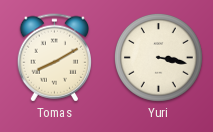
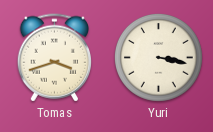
Tomas: 8:10 -> 3:42
